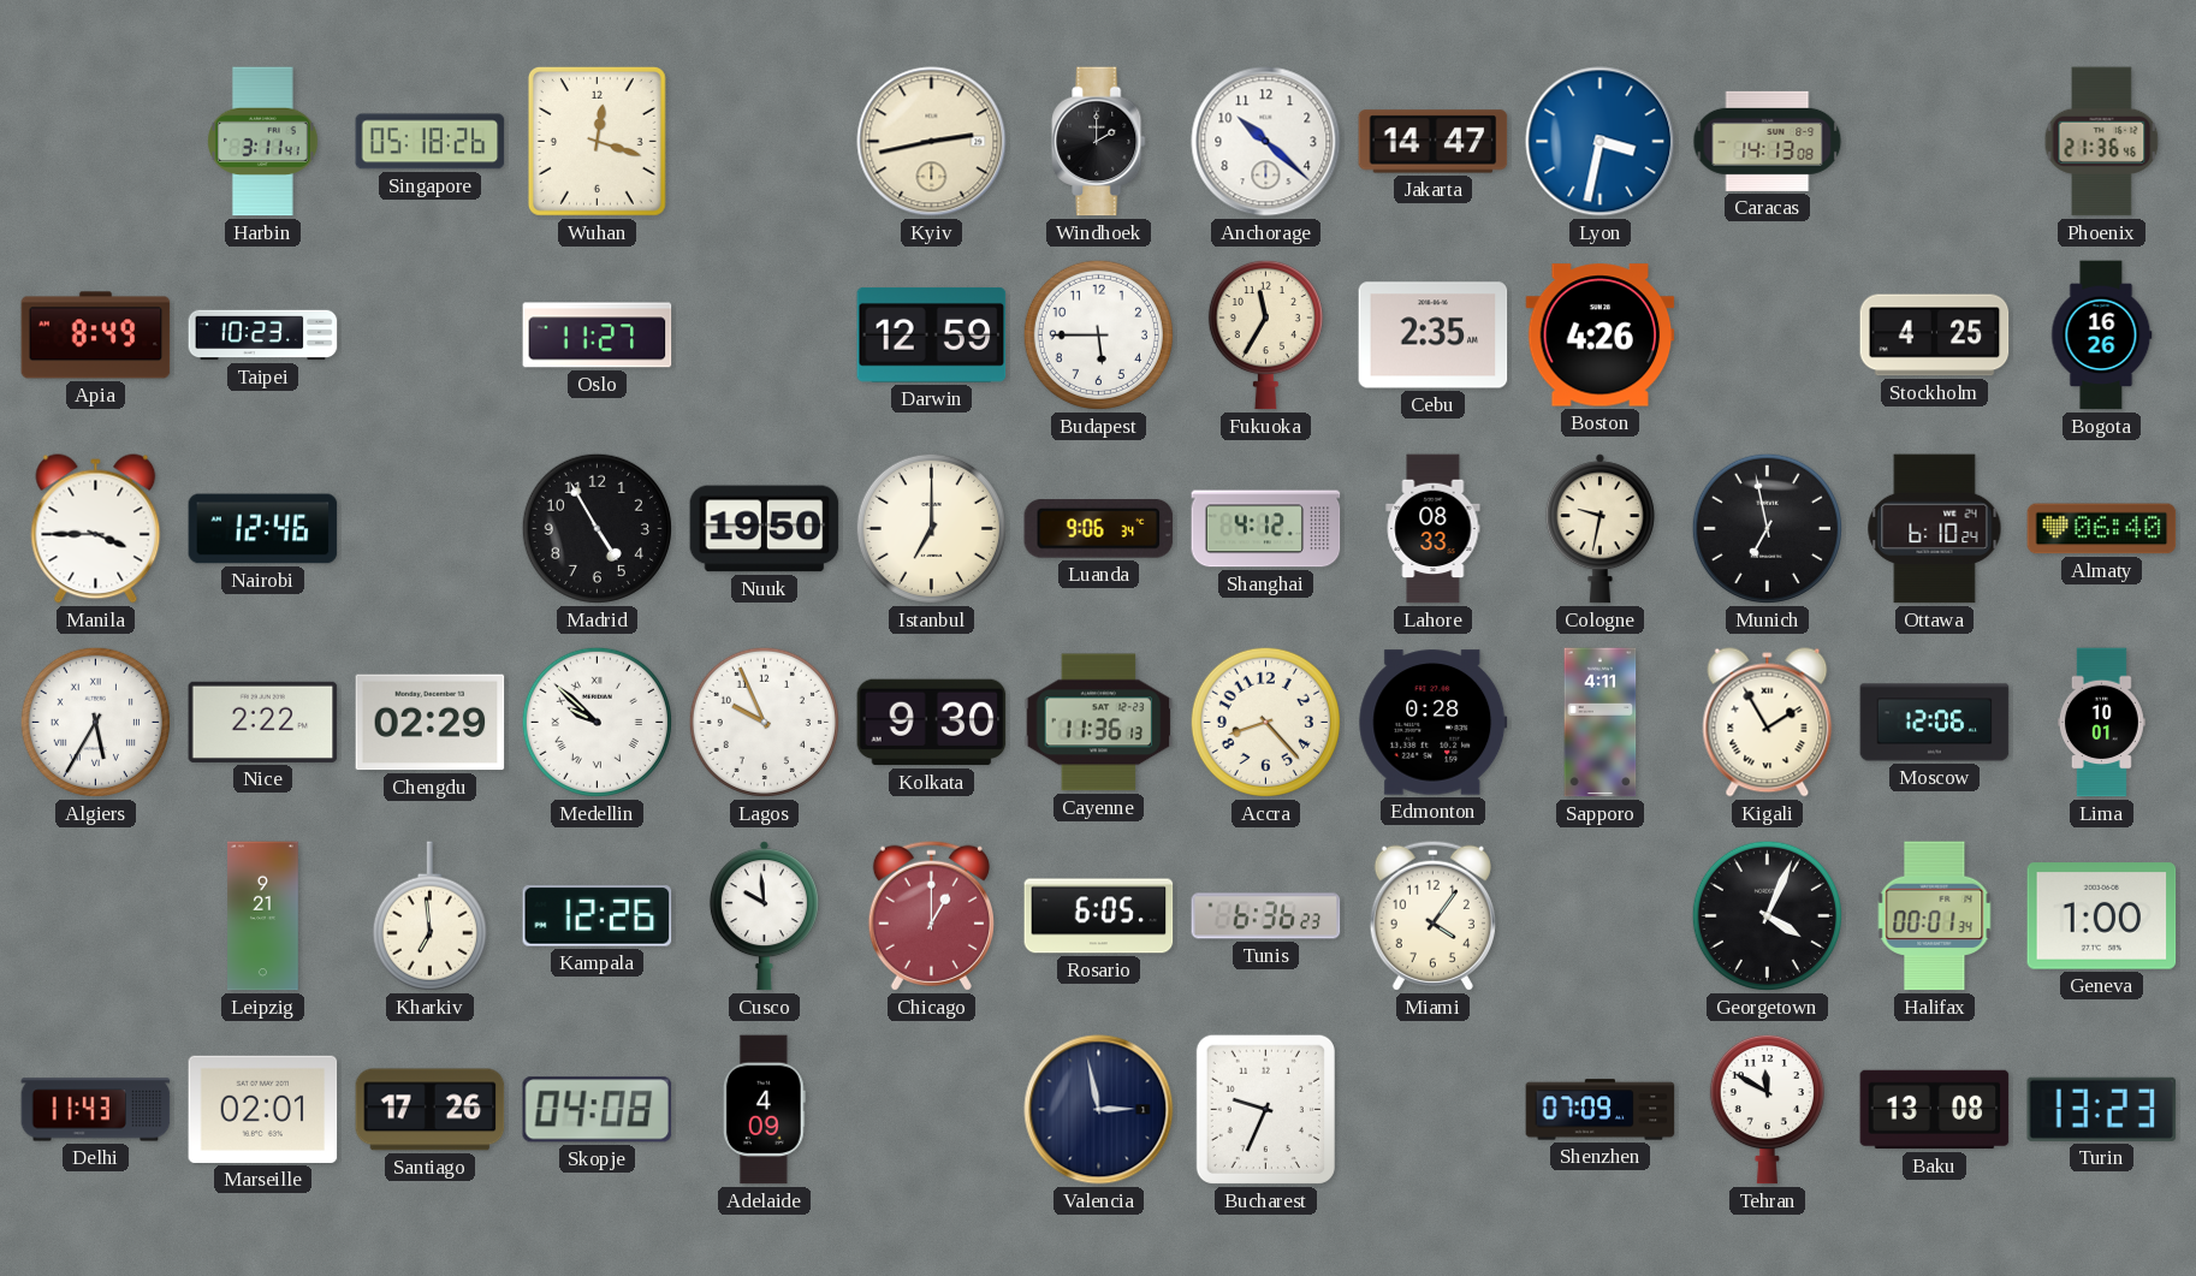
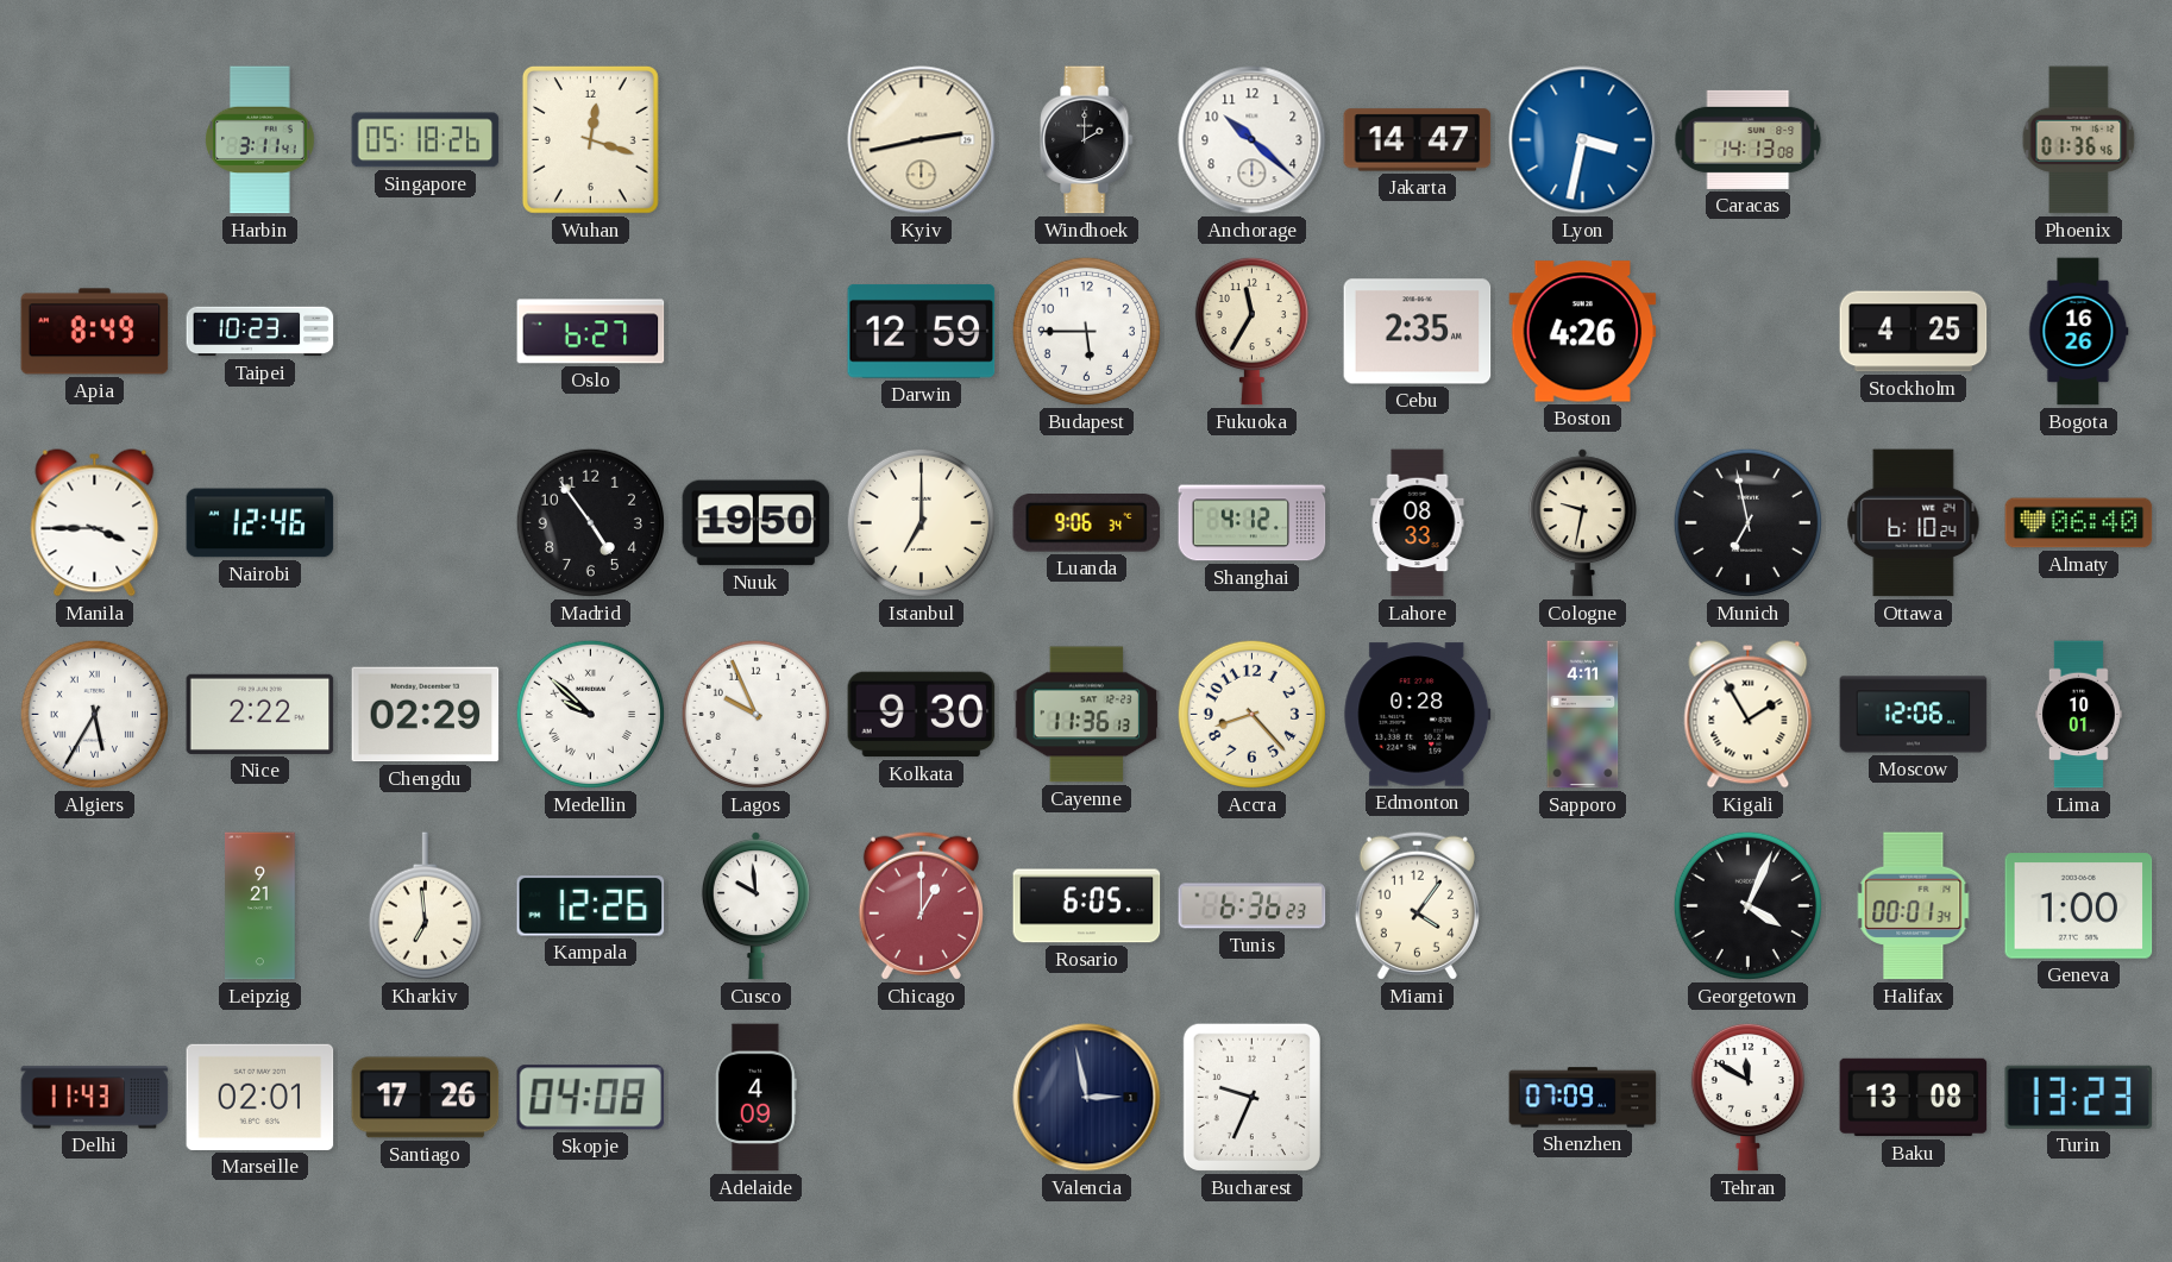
Phoenix: 21:36 -> 01:36
Oslo: 11:27 -> 6:27
Madrid: 4:55 -> 4:54
